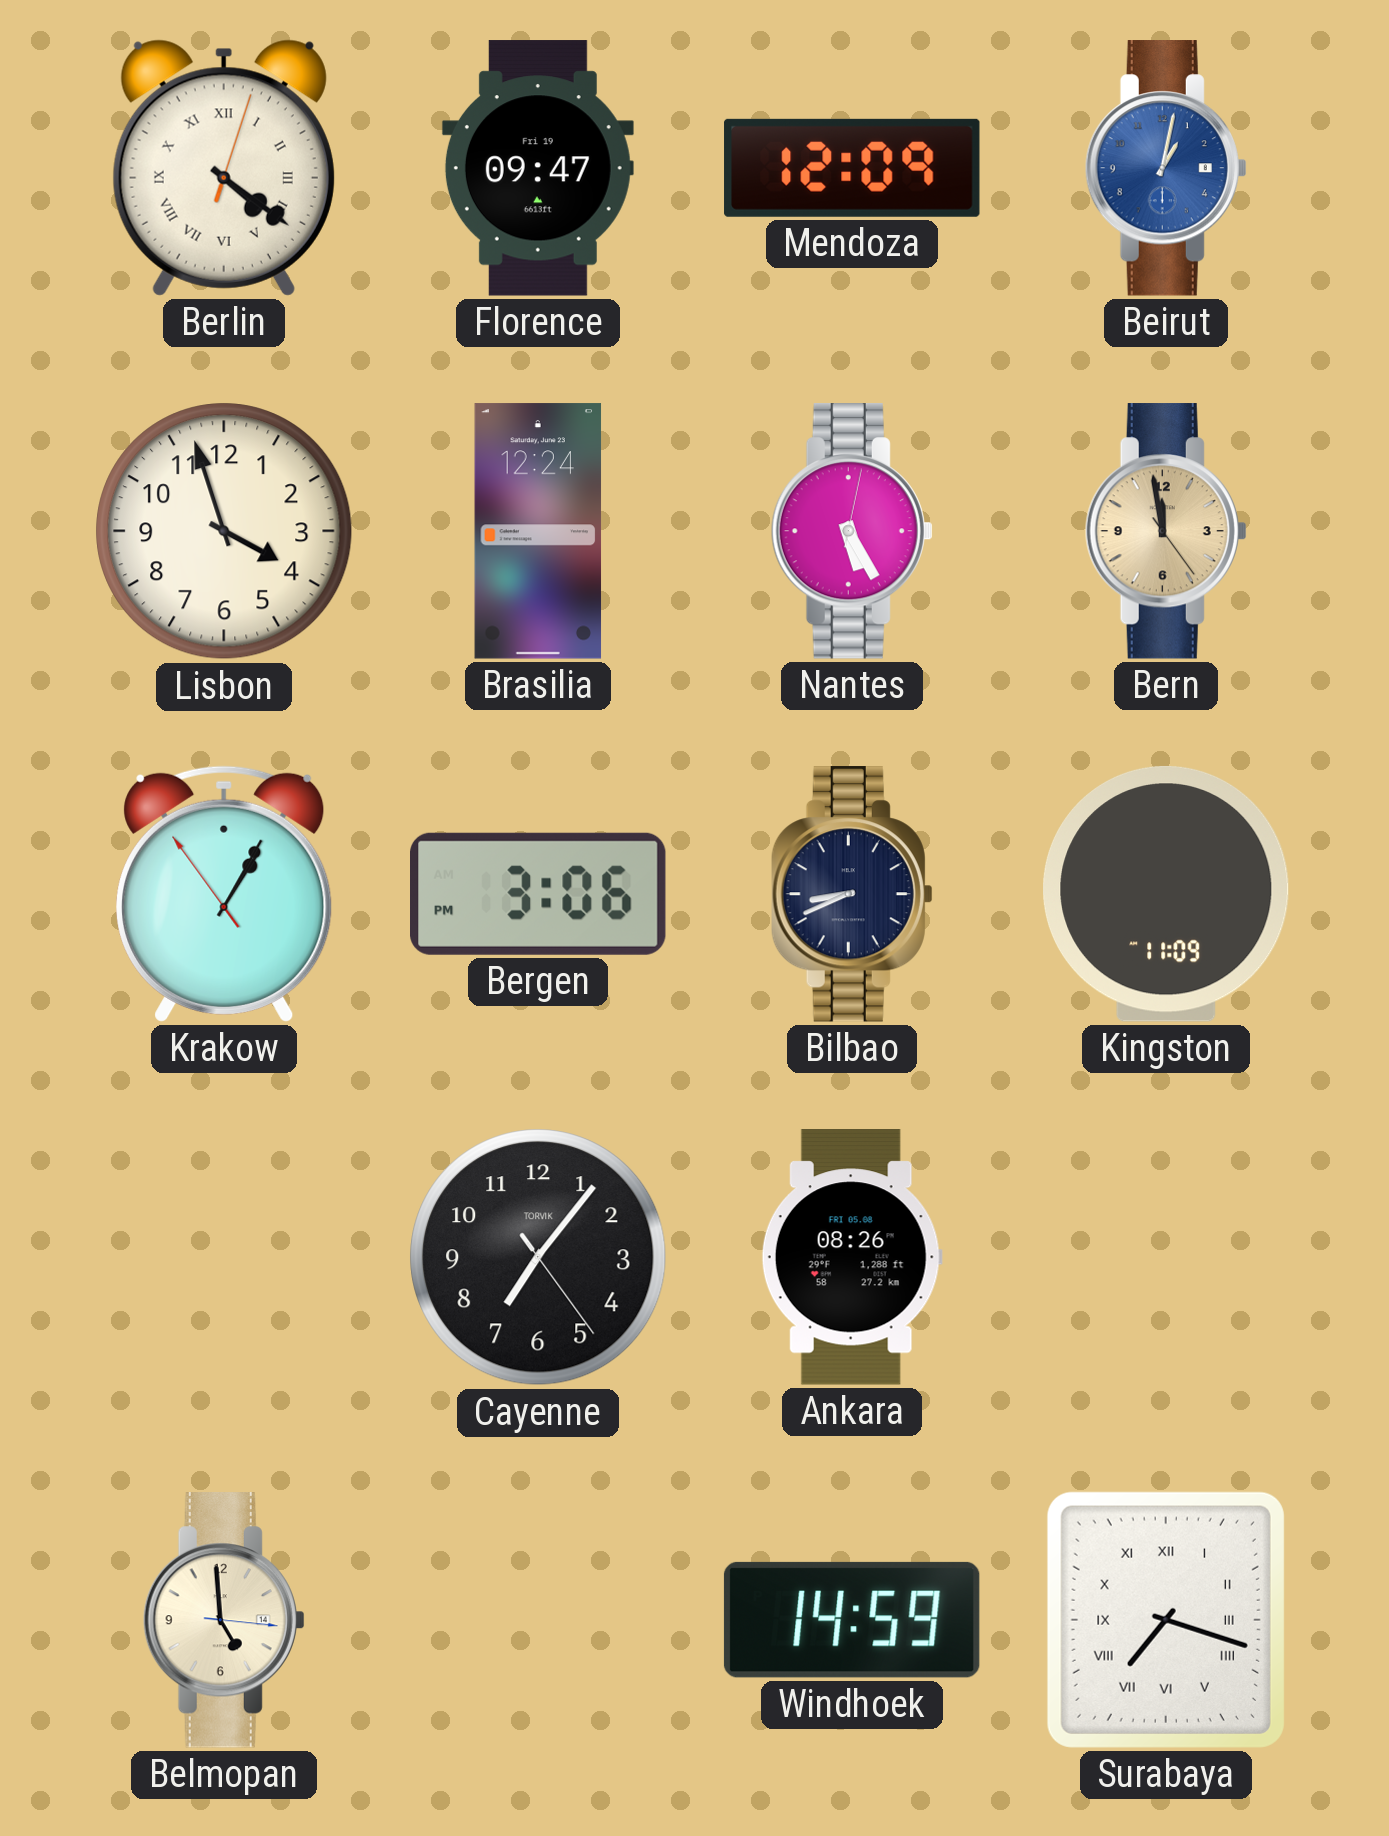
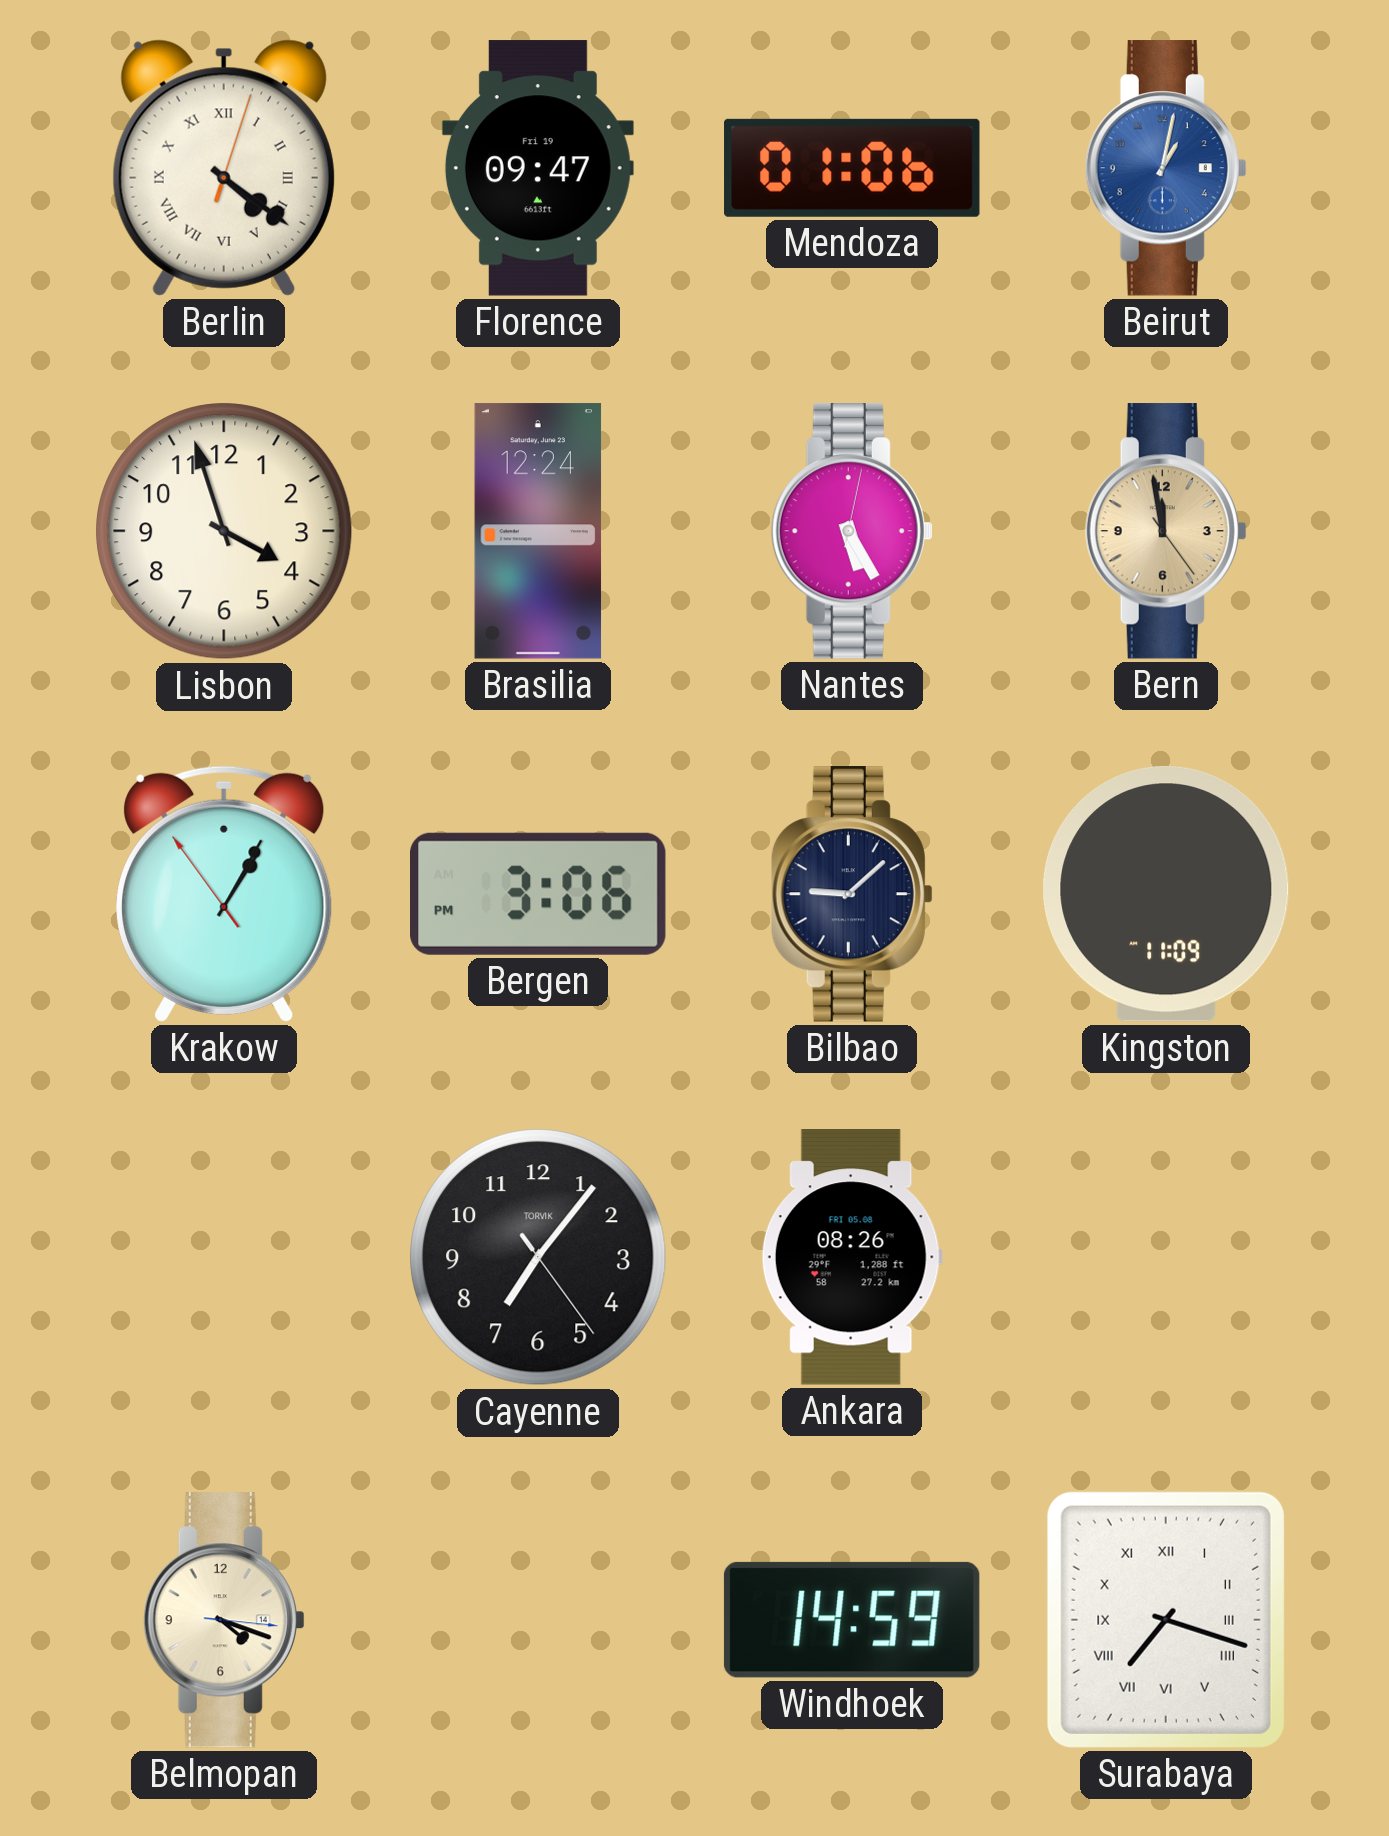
Mendoza: 12:09 -> 01:06
Bilbao: 8:41 -> 9:08
Belmopan: 4:59 -> 4:18
